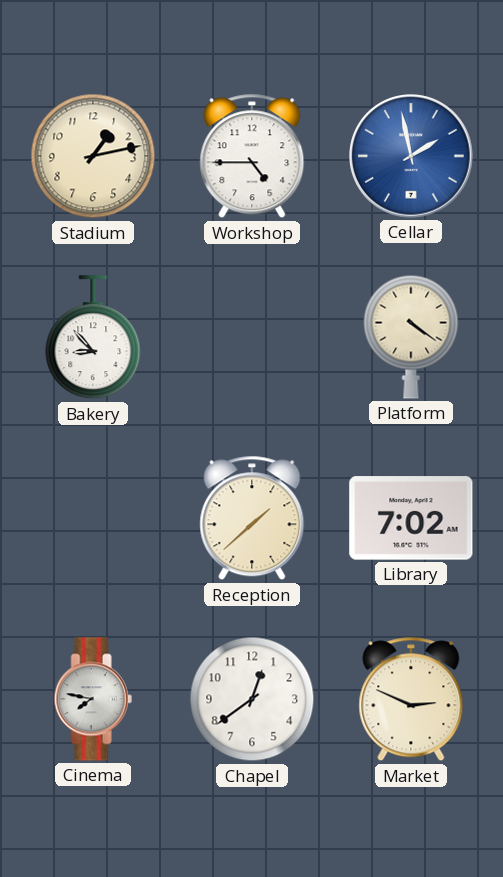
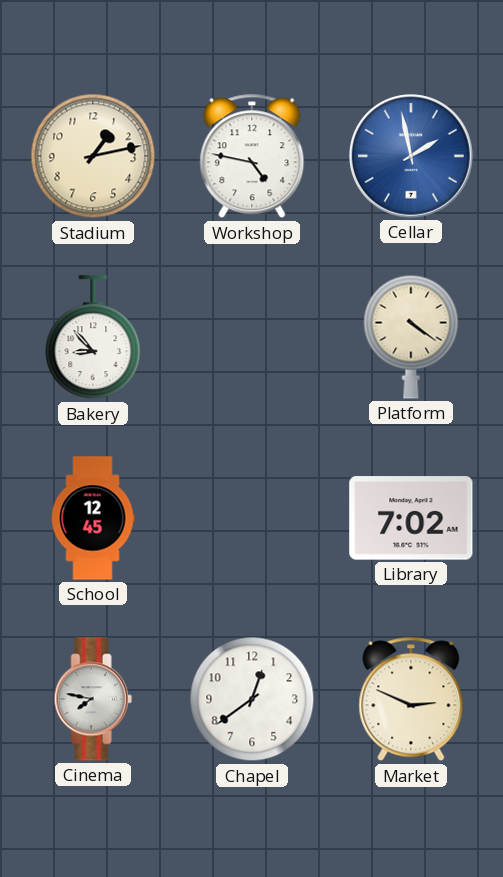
Workshop: 4:45 -> 4:47
School: none -> 12:45
Reception: 1:38 -> none
